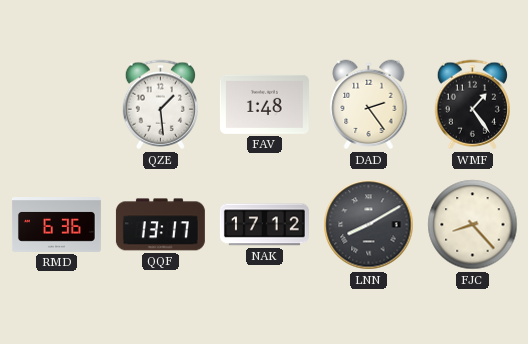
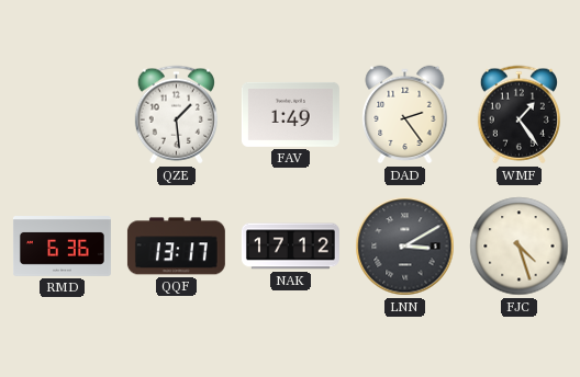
FAV: 1:48 -> 1:49
LNN: 8:10 -> 3:10
FJC: 8:23 -> 4:27
